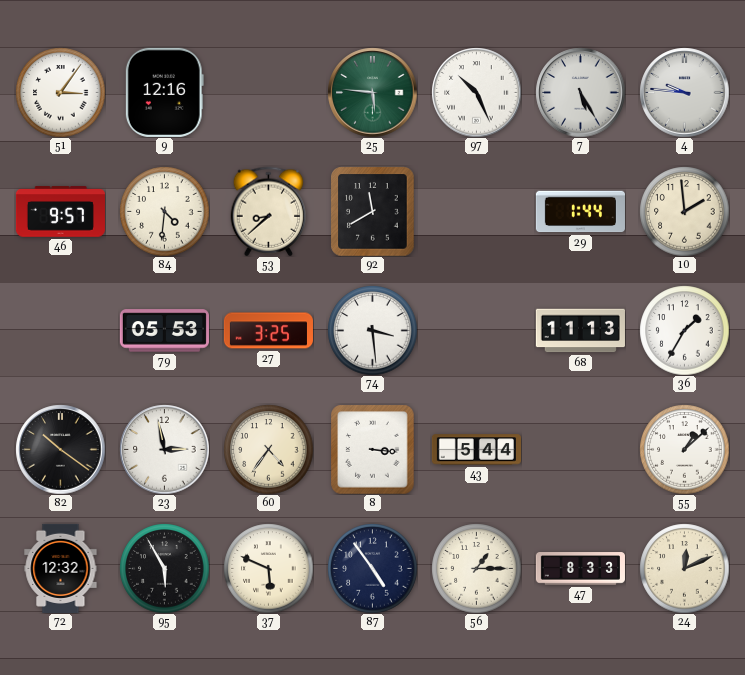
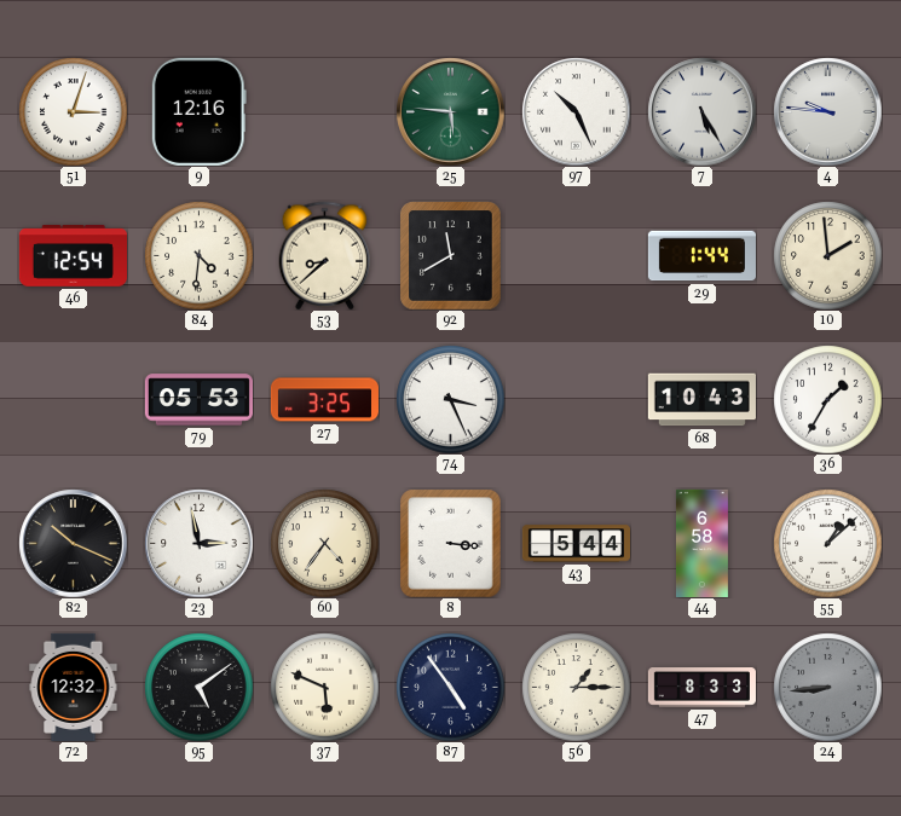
51: 3:06 -> 3:03
46: 9:57 -> 12:54
74: 3:29 -> 3:26
68: 11:13 -> 10:43
82: 10:21 -> 10:19
44: none -> 6:58
95: 5:55 -> 5:09
24: 12:11 -> 8:44
24 dial: cream -> grey
